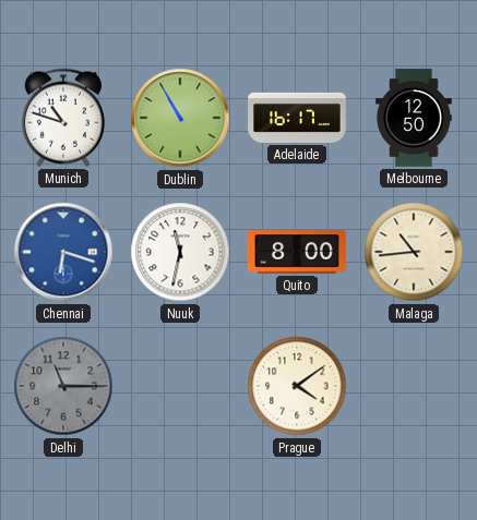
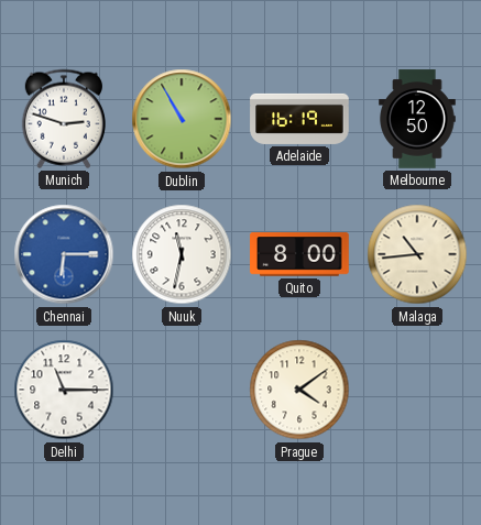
Munich: 10:48 -> 2:48
Adelaide: 16:17 -> 16:19
Chennai: 6:18 -> 6:15
Delhi dial: grey -> white
